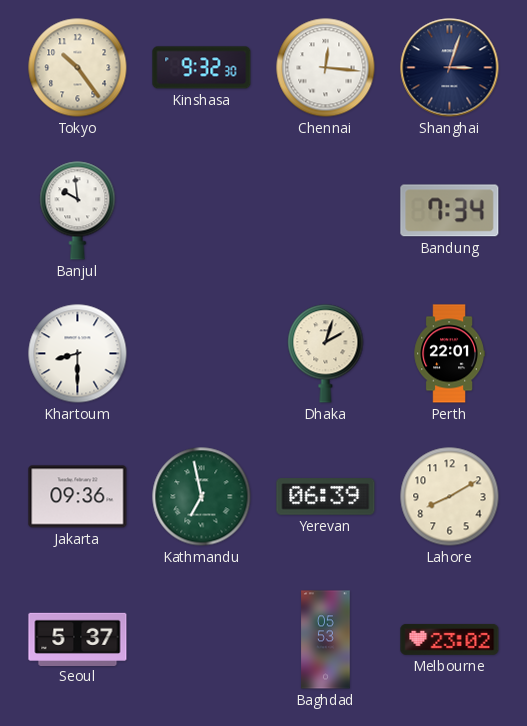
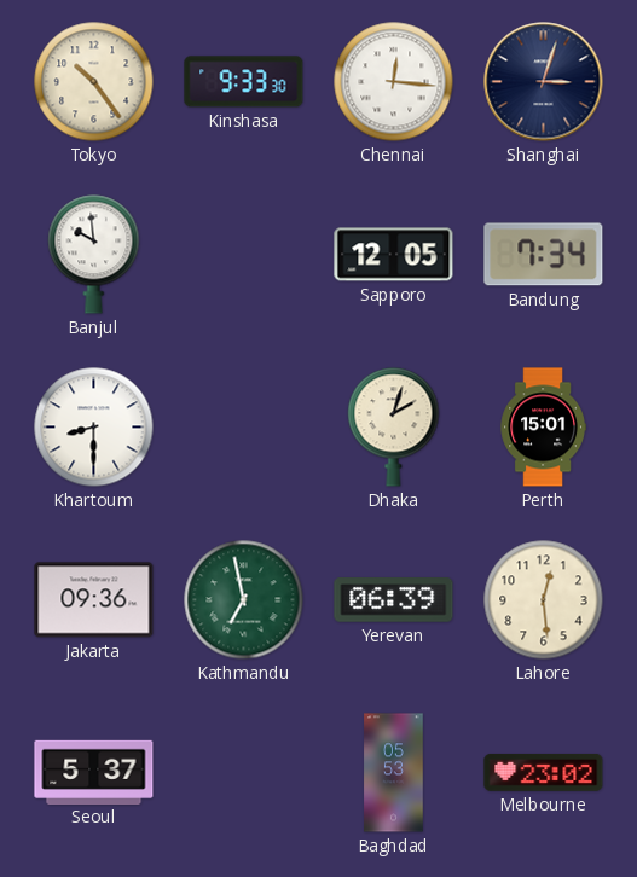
Kinshasa: 9:32 -> 9:33
Sapporo: none -> 12:05
Perth: 22:01 -> 15:01
Lahore: 8:10 -> 12:29
